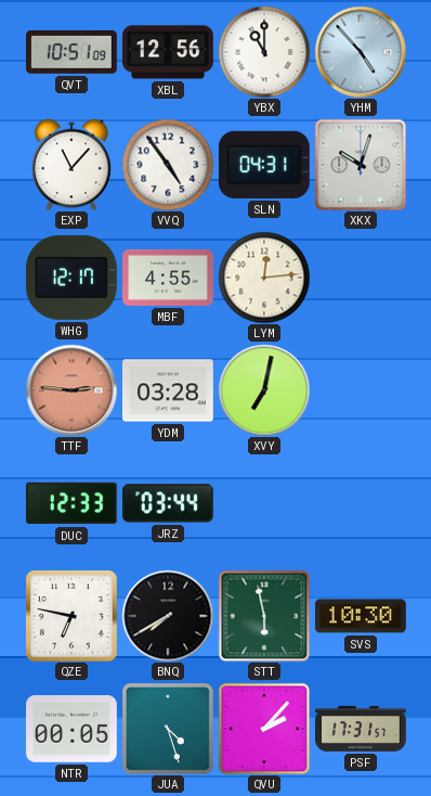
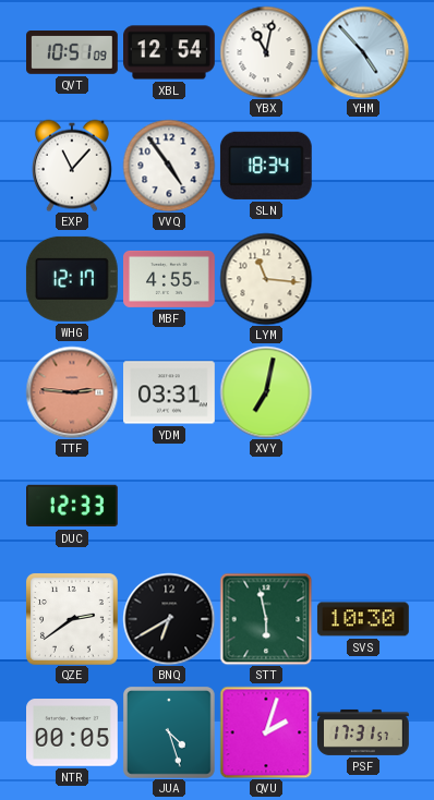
XBL: 12:56 -> 12:54
YBX: 11:00 -> 11:02
SLN: 04:31 -> 18:34
XKX: 10:03 -> none
LYM: 12:14 -> 11:16
YDM: 03:28 -> 03:31
JRZ: 03:44 -> none
QZE: 6:47 -> 2:39
BNQ: 7:40 -> 6:40
QVU: 2:07 -> 2:03
